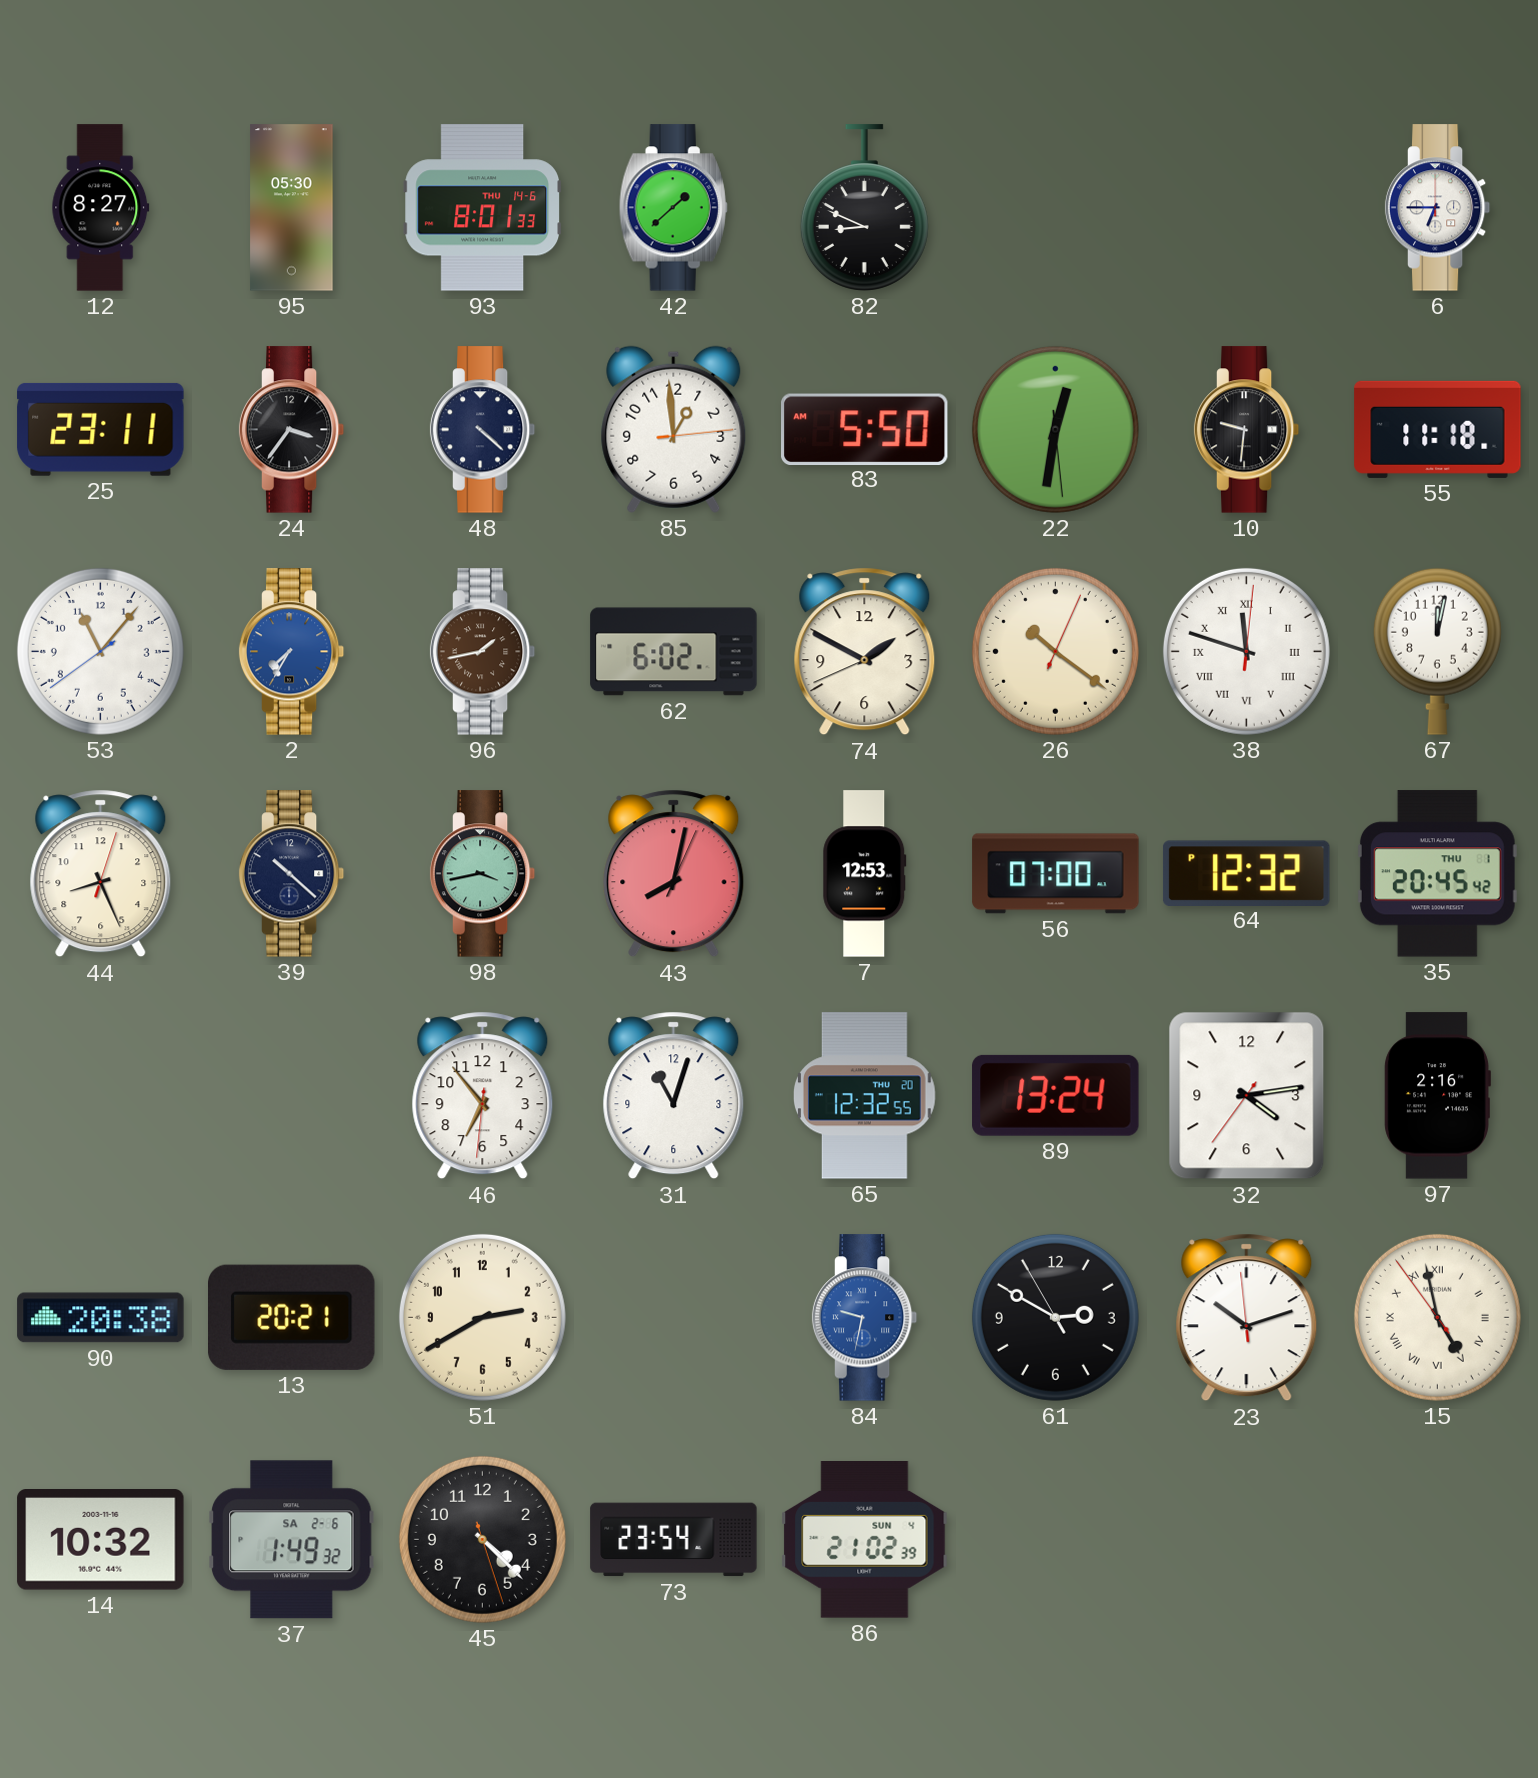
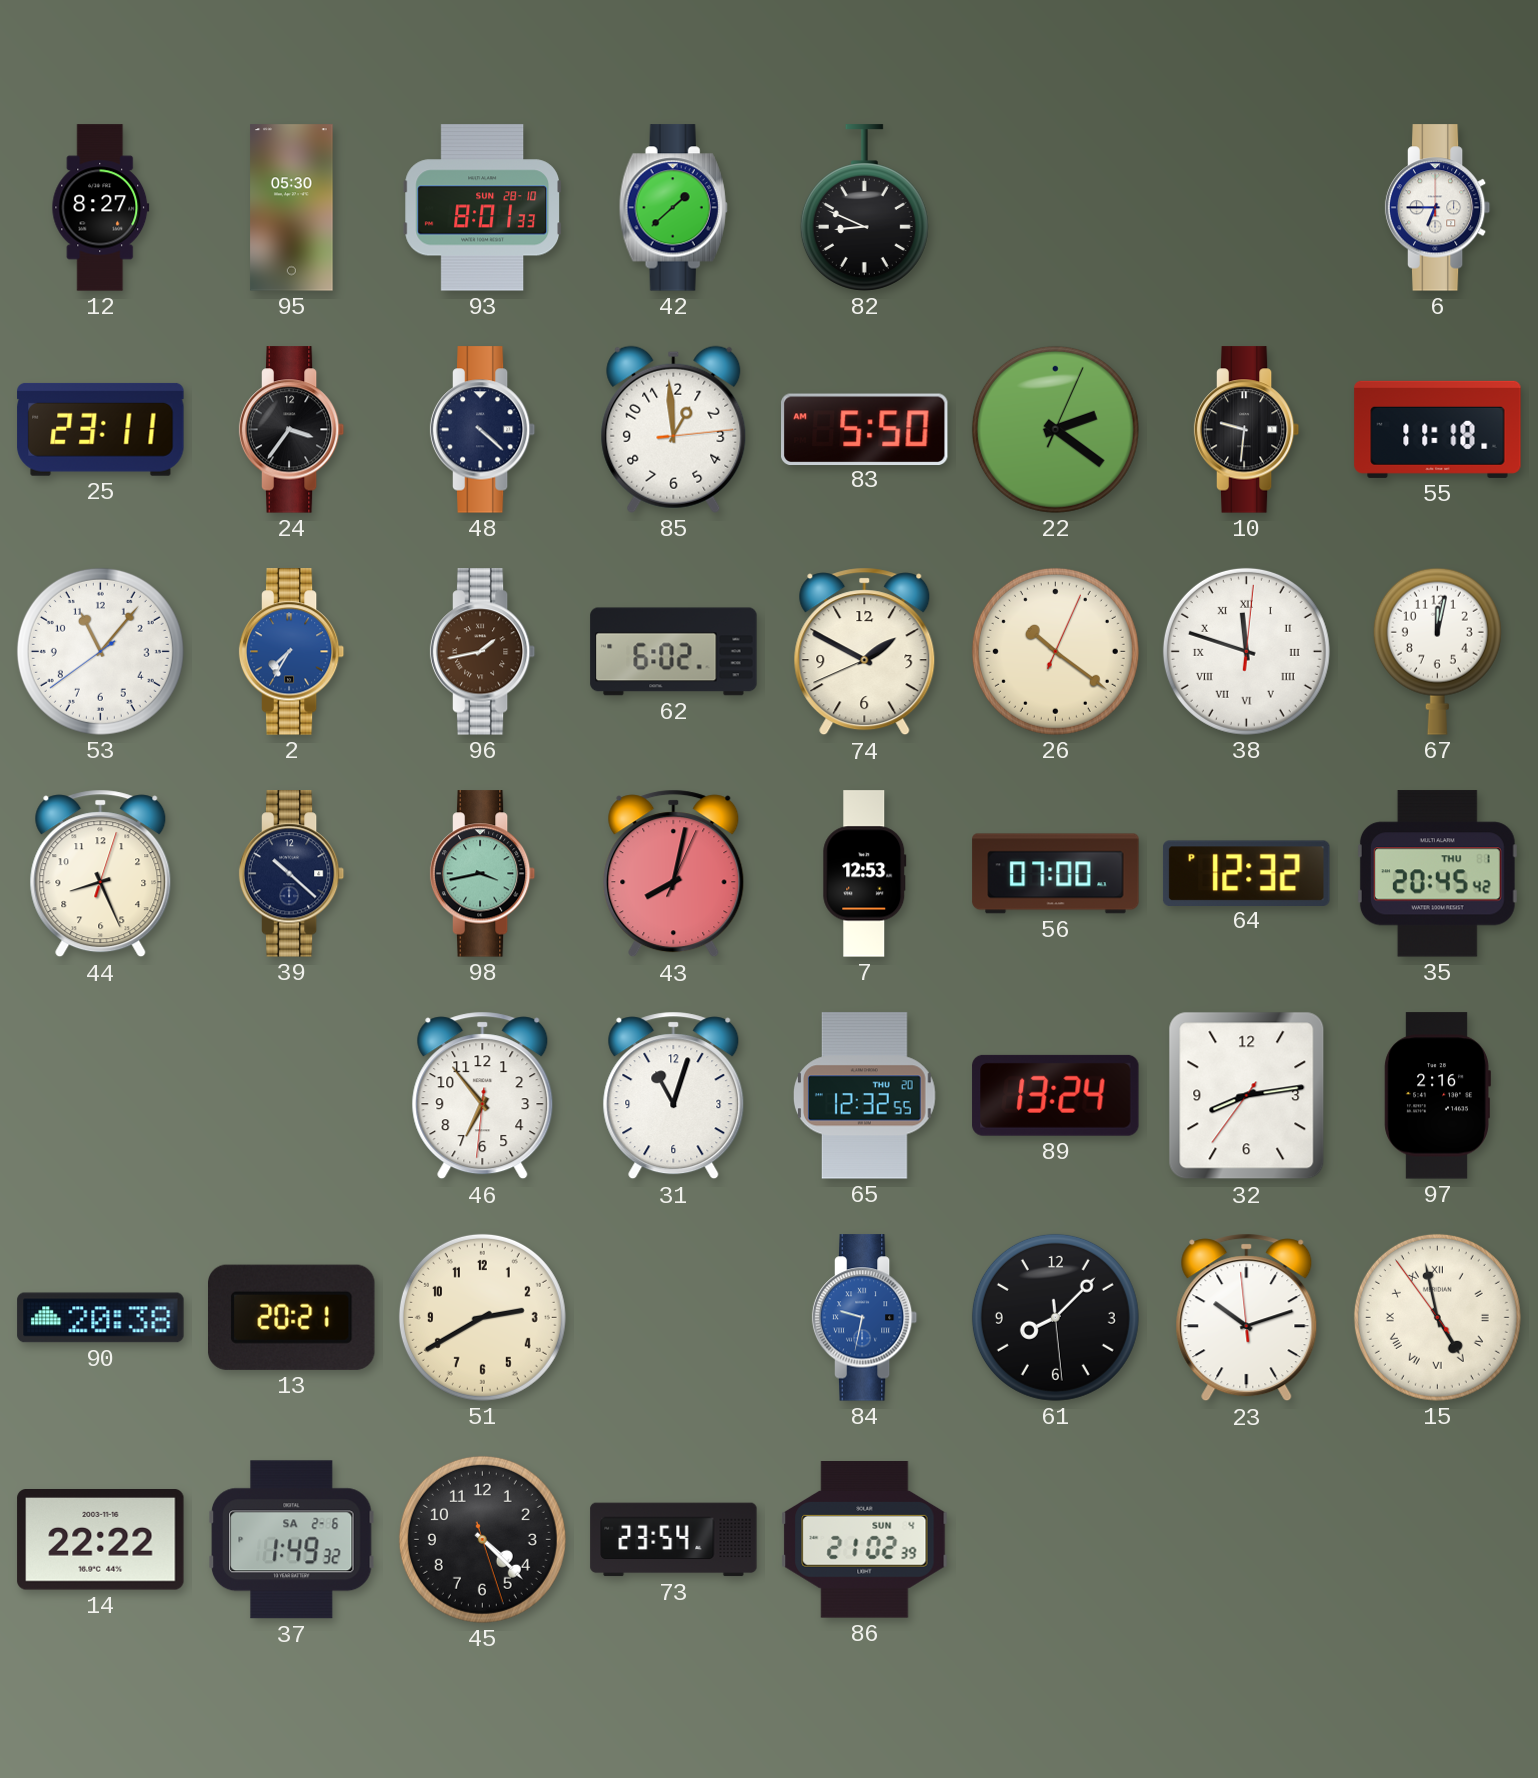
93 date: THU 14-6 -> SUN 28-10
22: 12:31 -> 2:21
32: 4:13 -> 8:13
61: 2:49 -> 8:07
14: 10:32 -> 22:22
